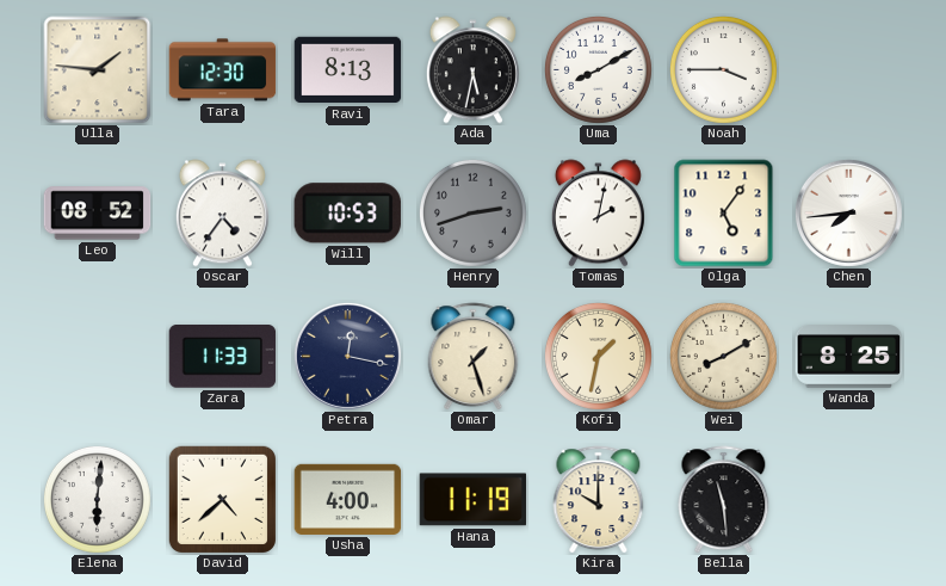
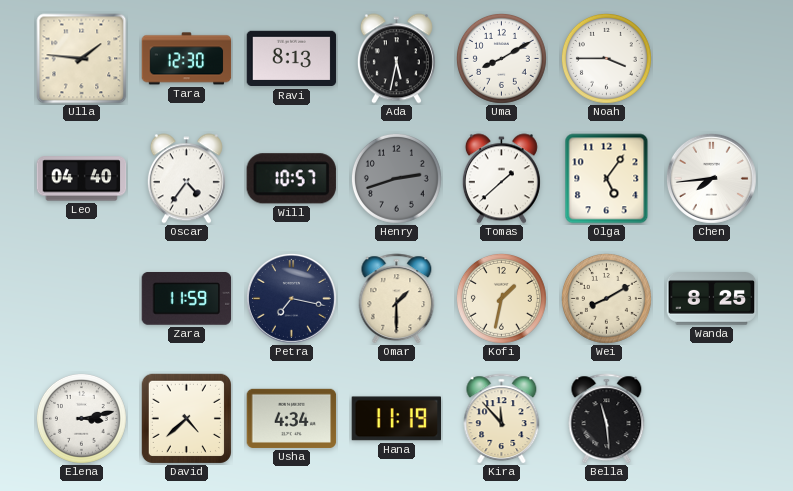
Leo: 08:52 -> 04:40
Will: 10:53 -> 10:57
Tomas: 2:02 -> 1:38
Zara: 11:33 -> 11:59
Petra: 12:17 -> 7:17
Omar: 1:27 -> 1:30
Elena: 6:01 -> 3:13
Usha: 4:00 -> 4:34
Kira: 10:00 -> 11:53
